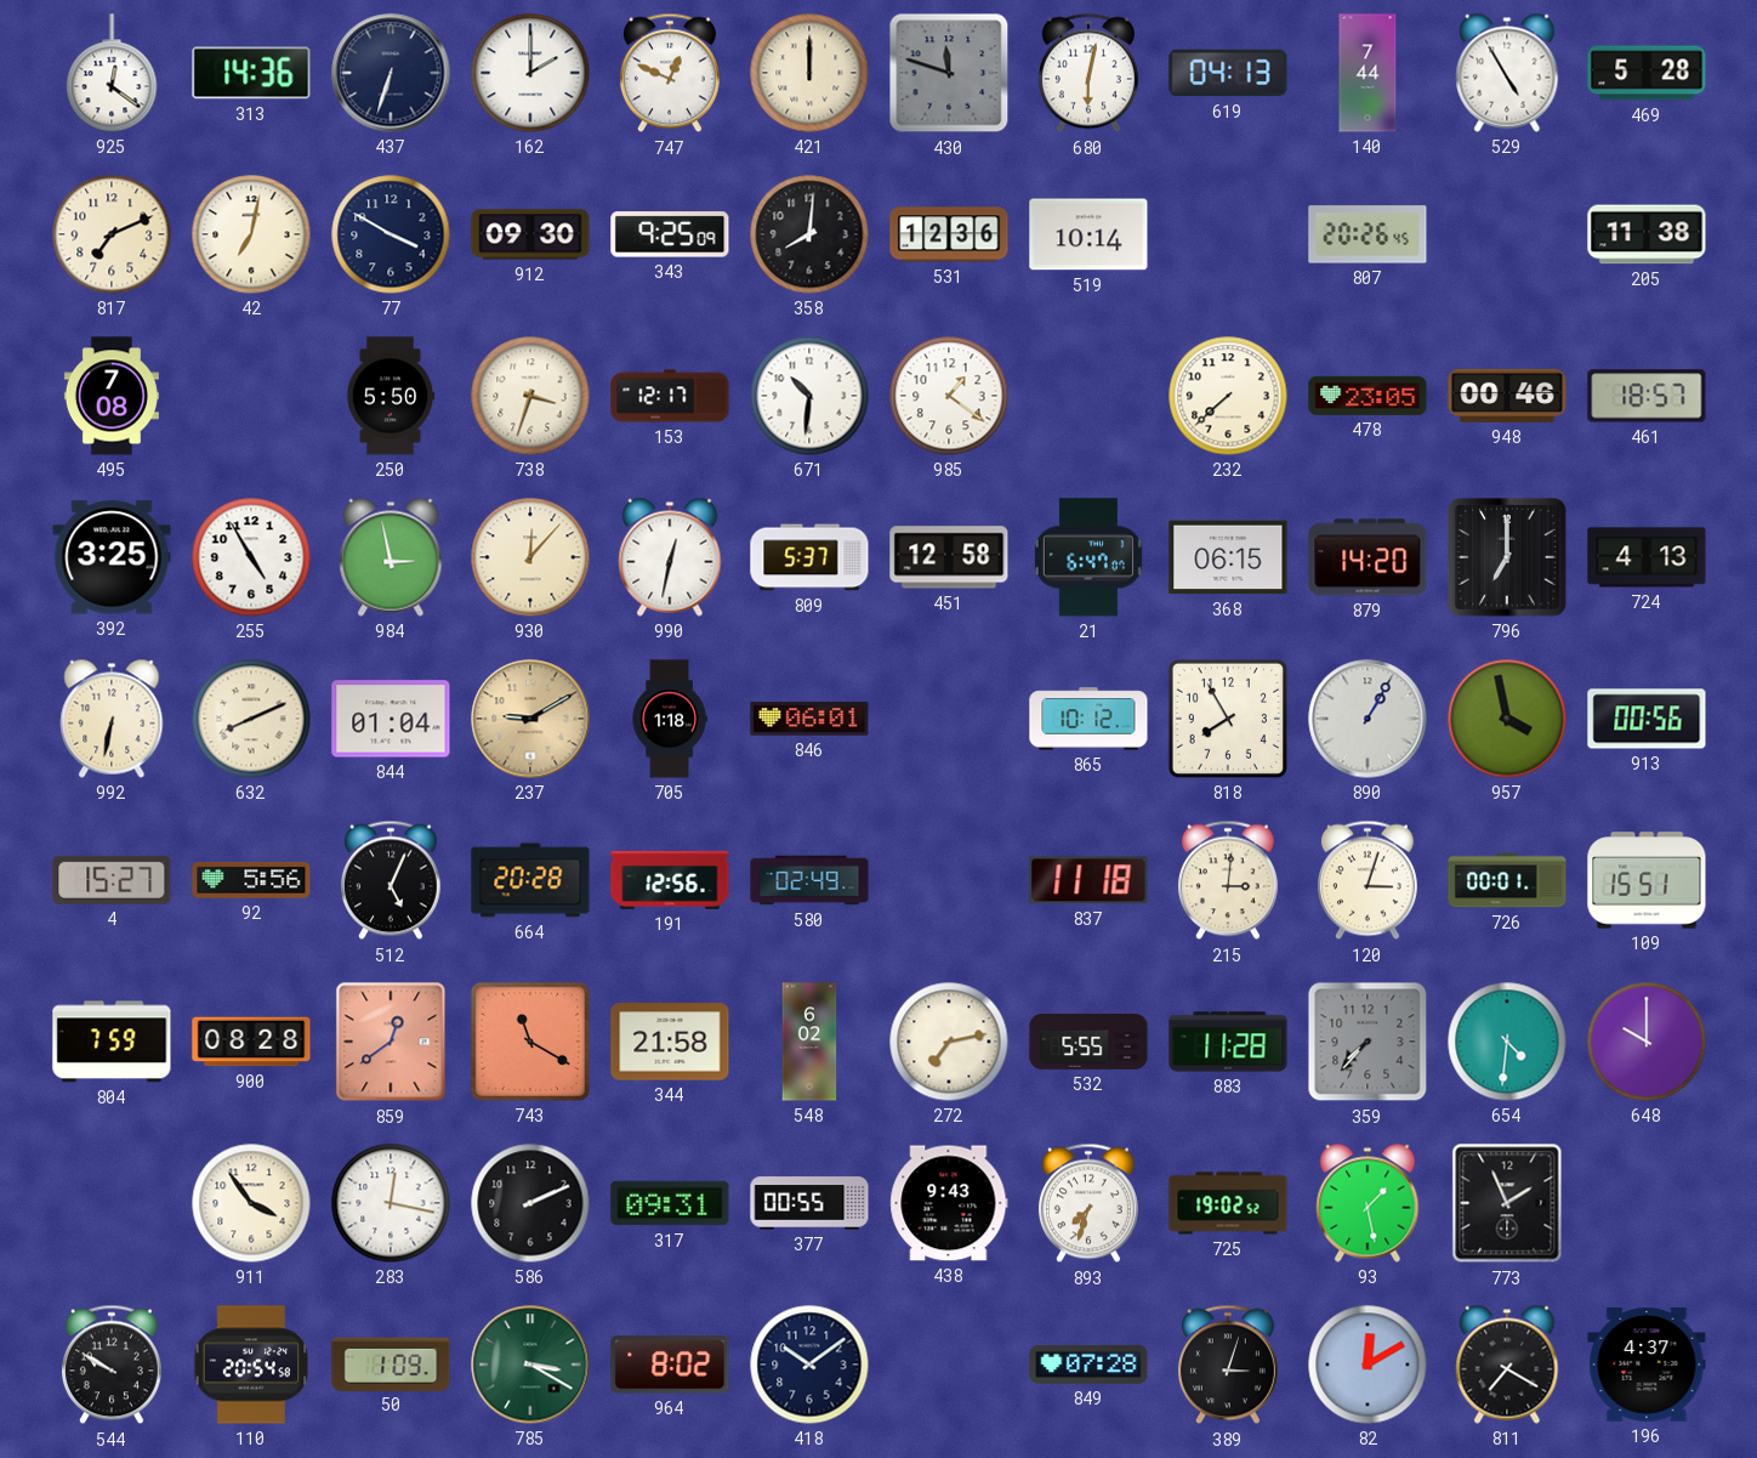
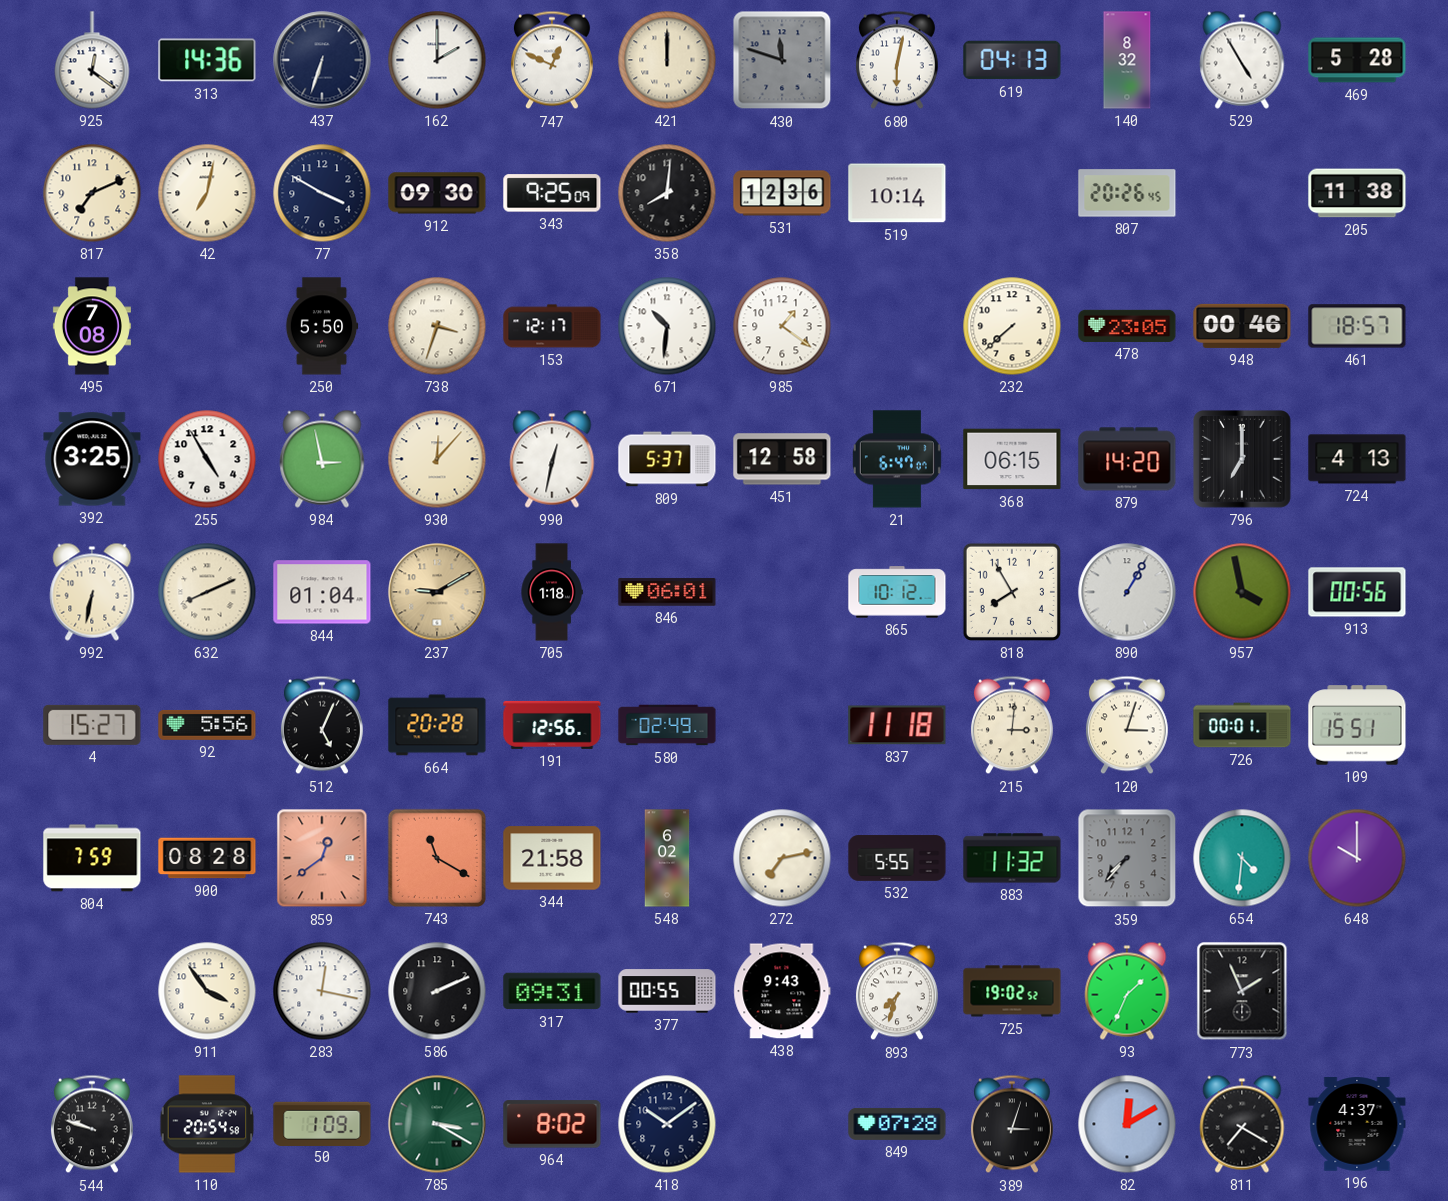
140: 7:44 -> 8:32
883: 11:28 -> 11:32
93: 1:28 -> 1:34
544: 9:50 -> 9:48
